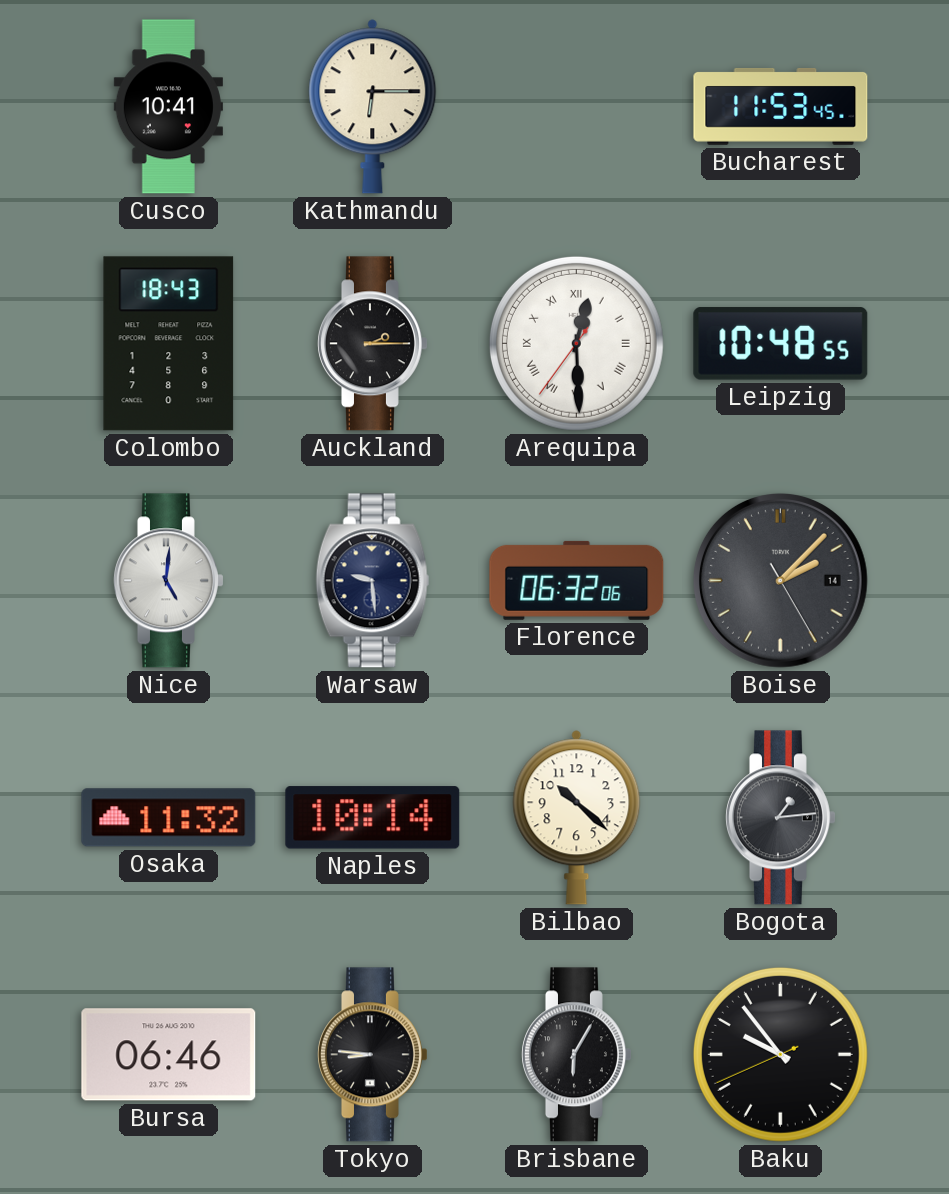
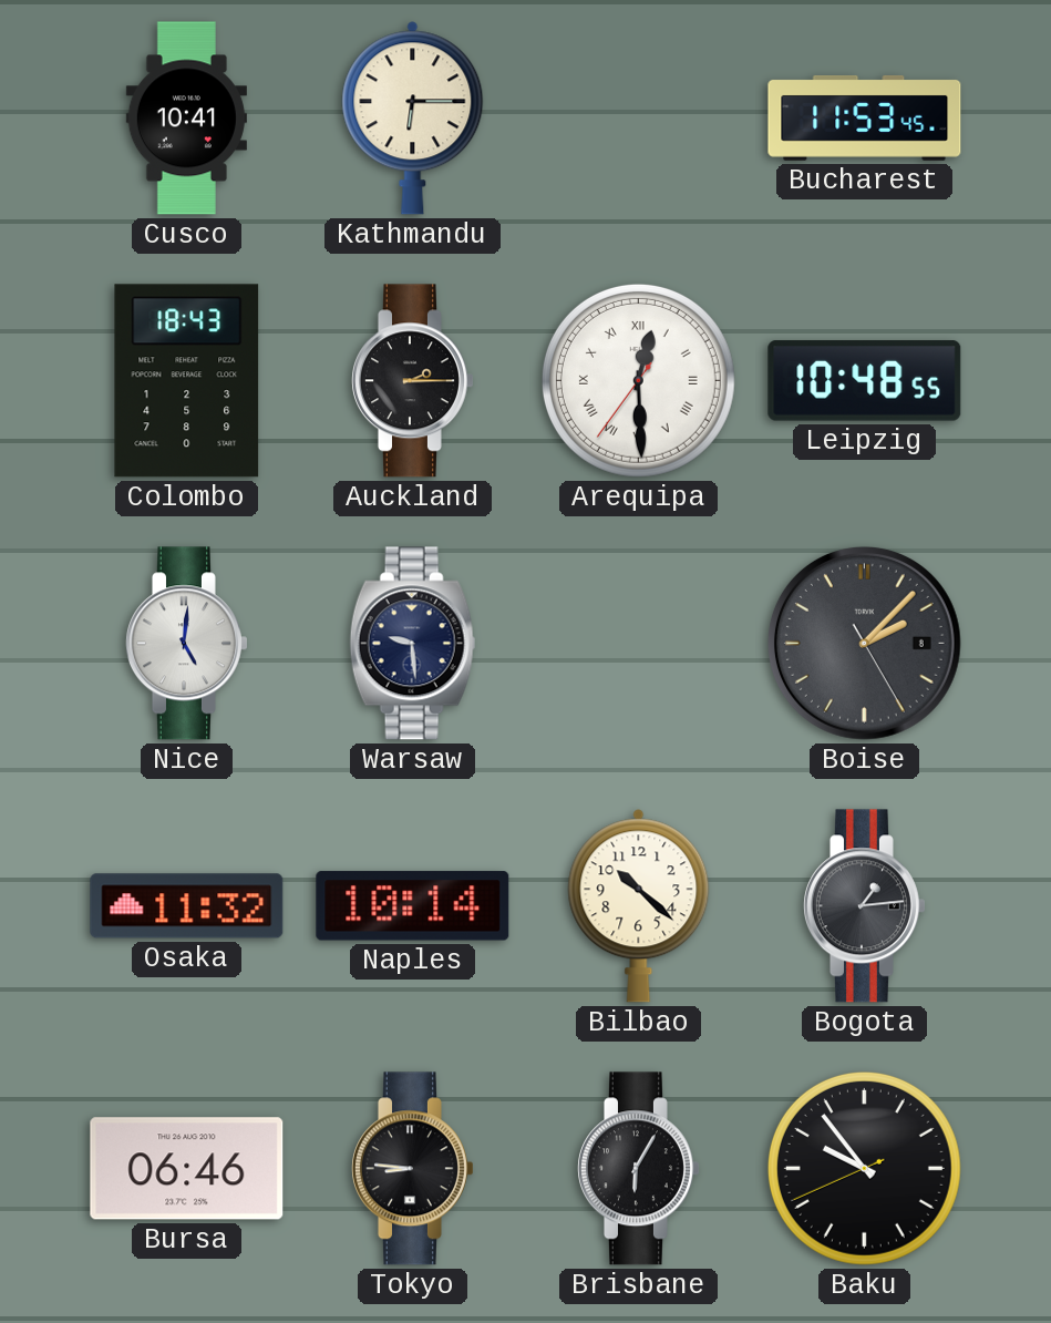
Florence: 06:32 -> none
Boise date: 14 -> 8
